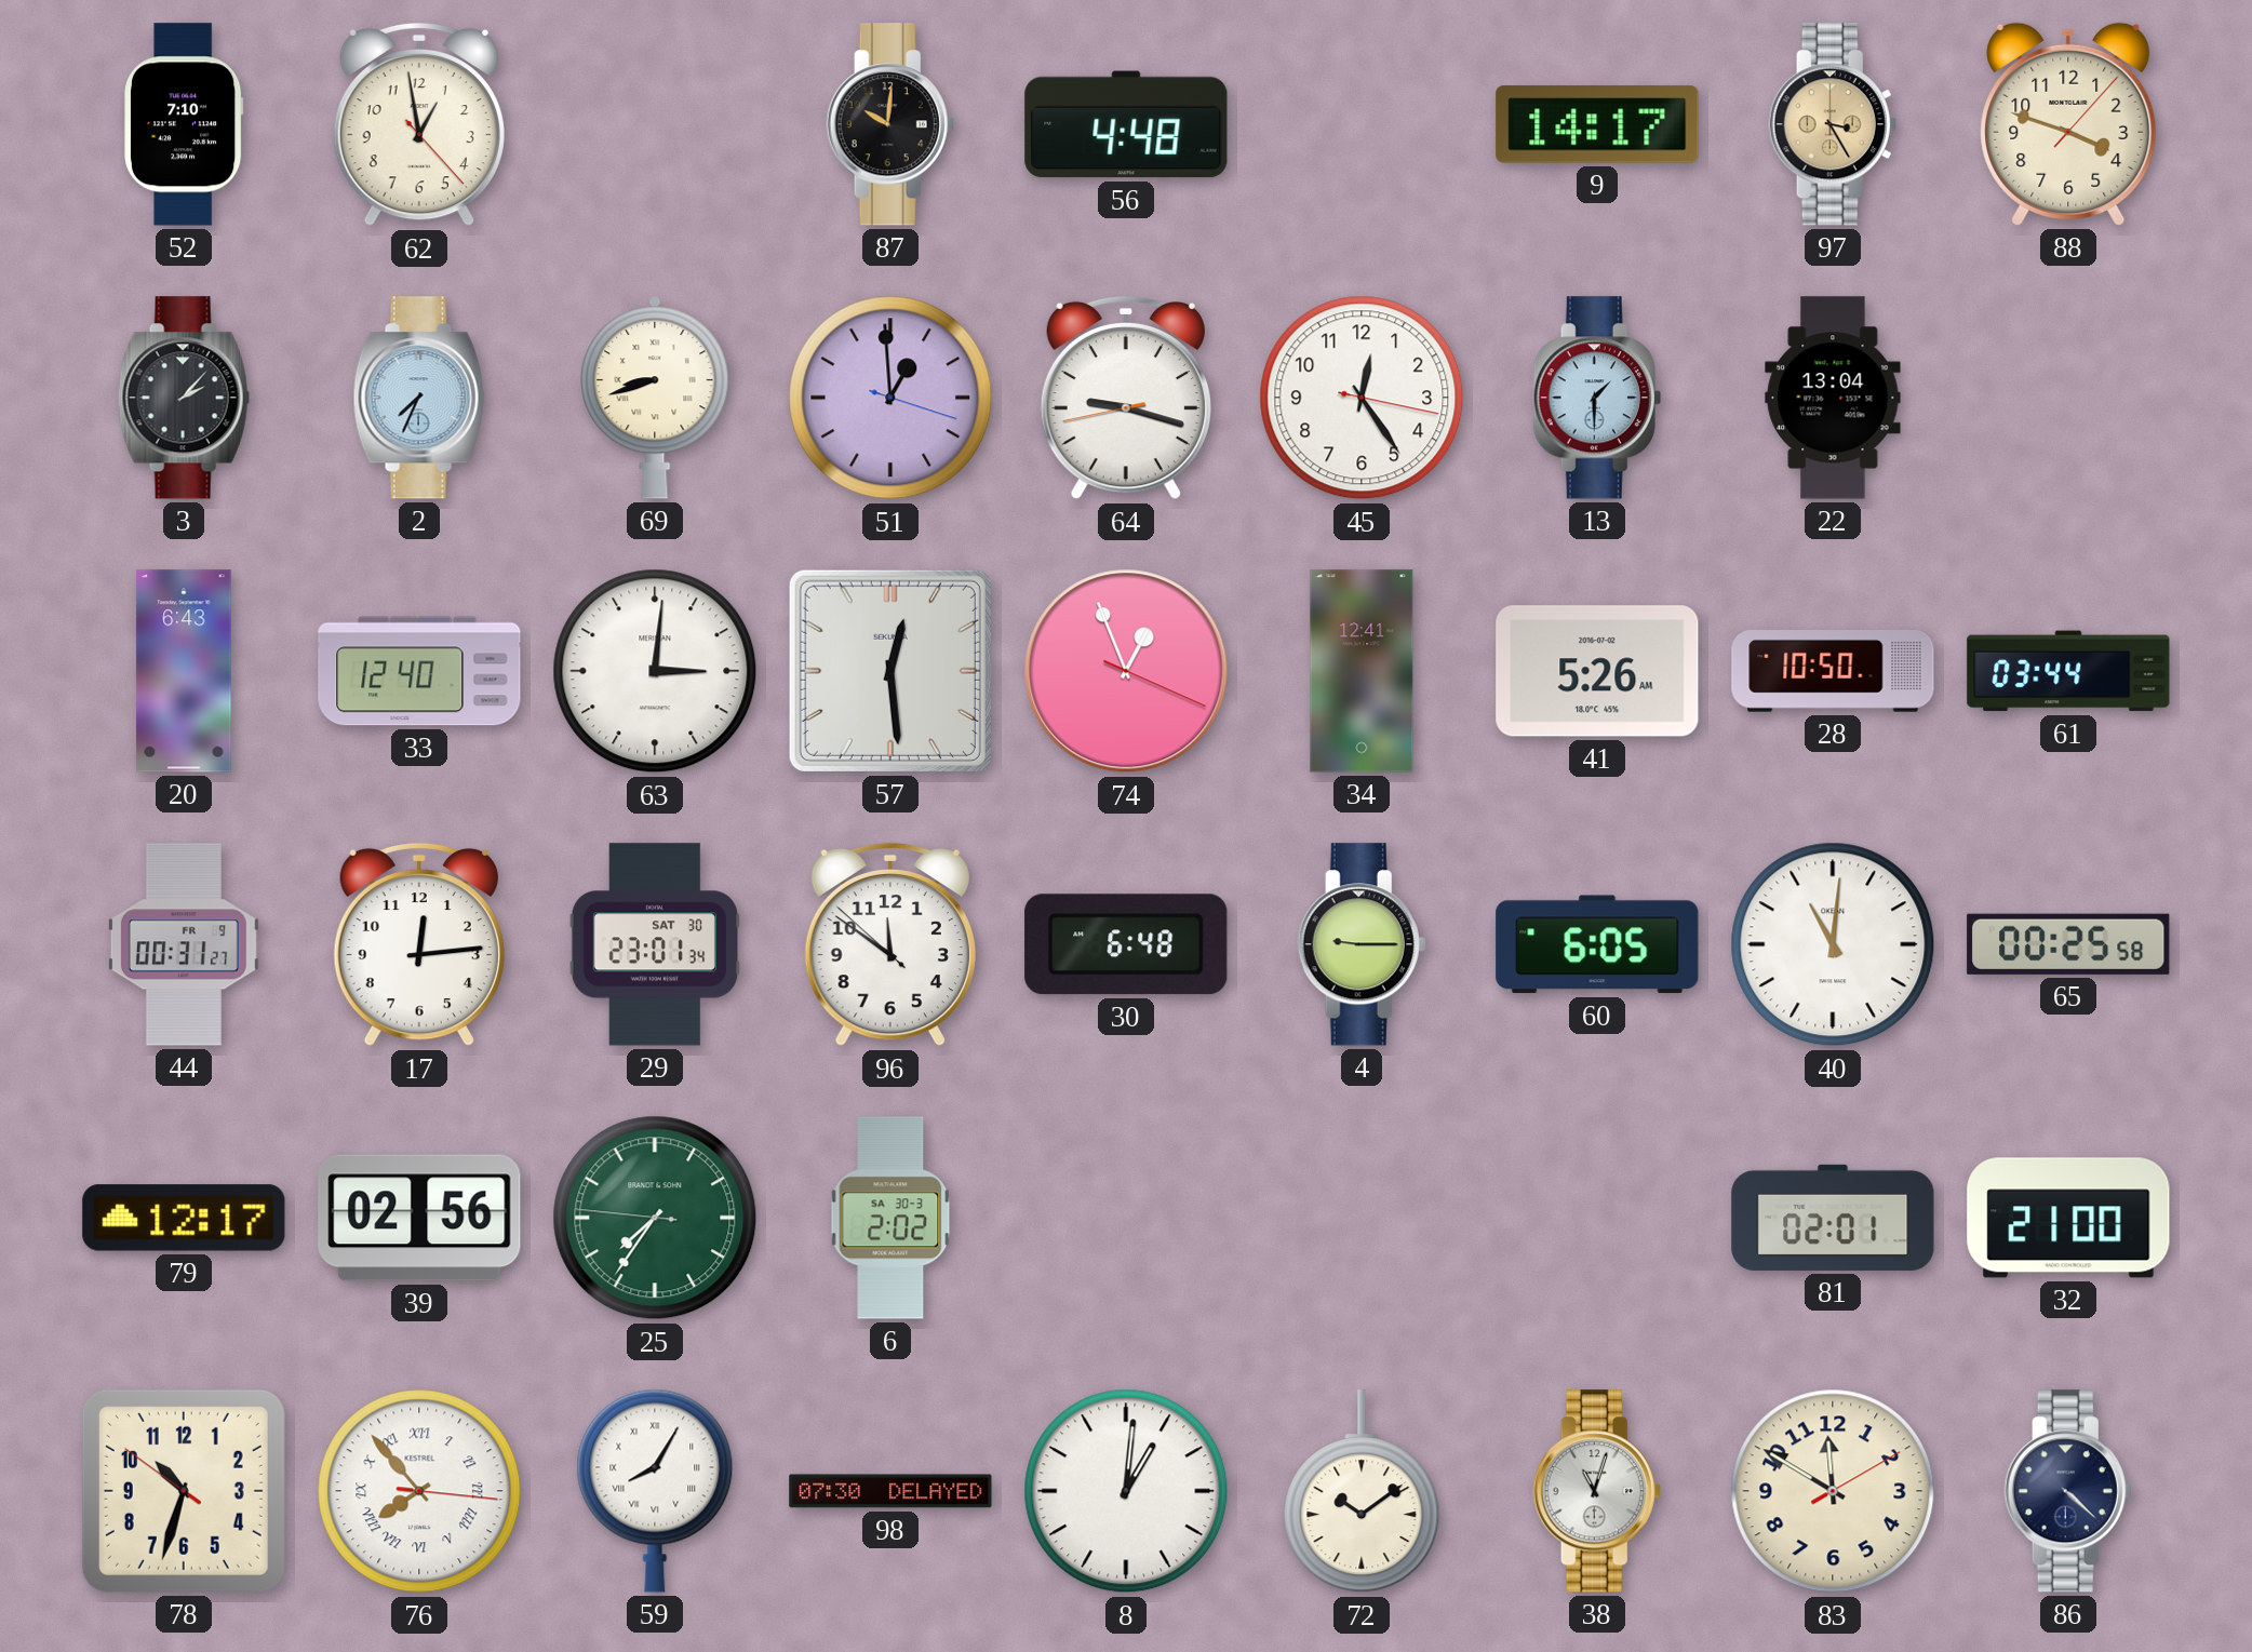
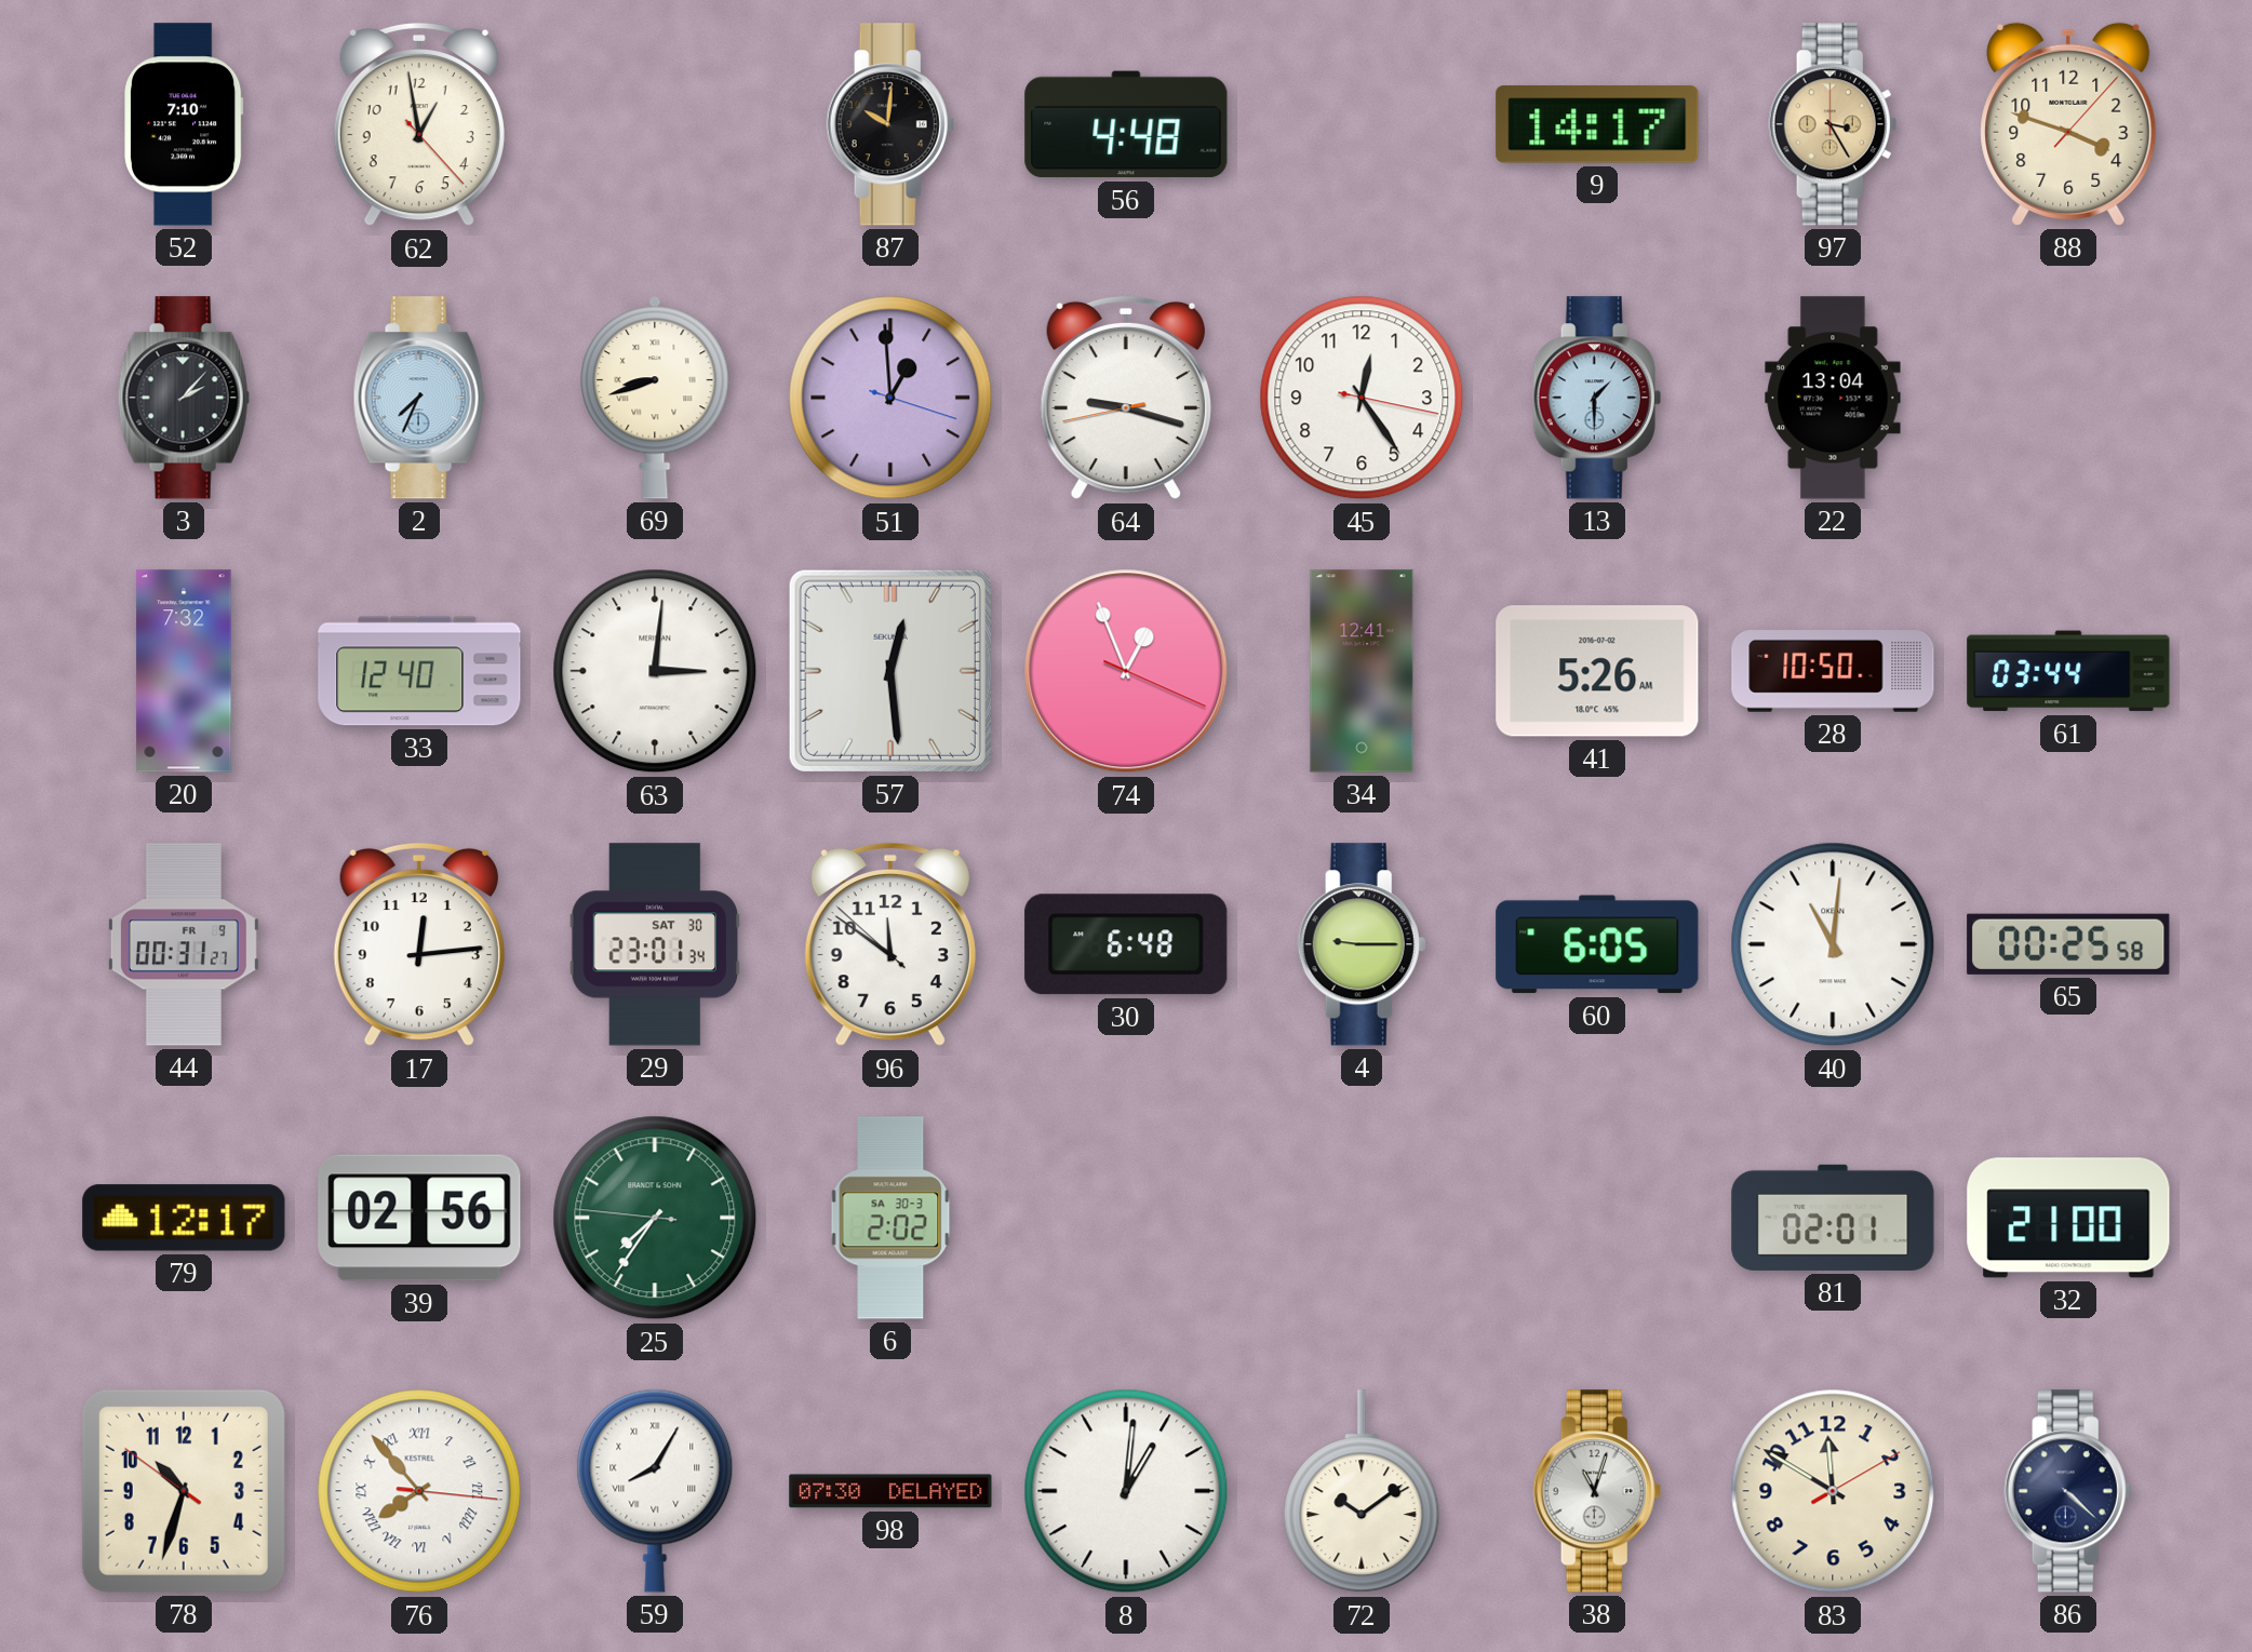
20: 6:43 -> 7:32
